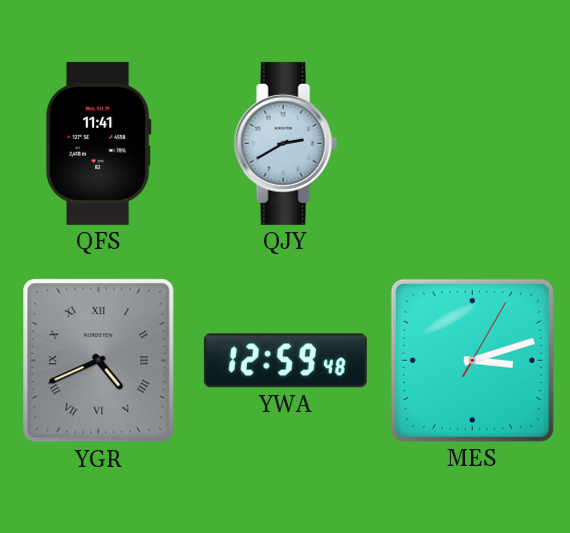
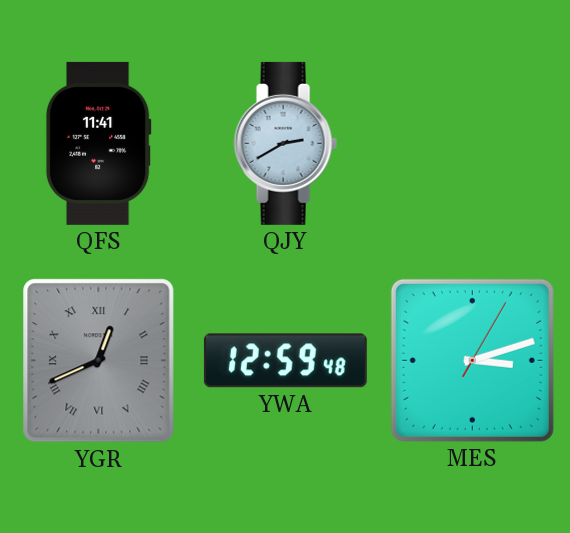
YGR: 4:41 -> 12:41
